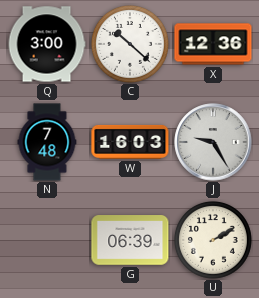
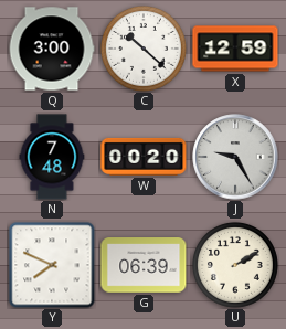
X: 12:36 -> 12:59
W: 16:03 -> 00:20
Y: none -> 7:49
